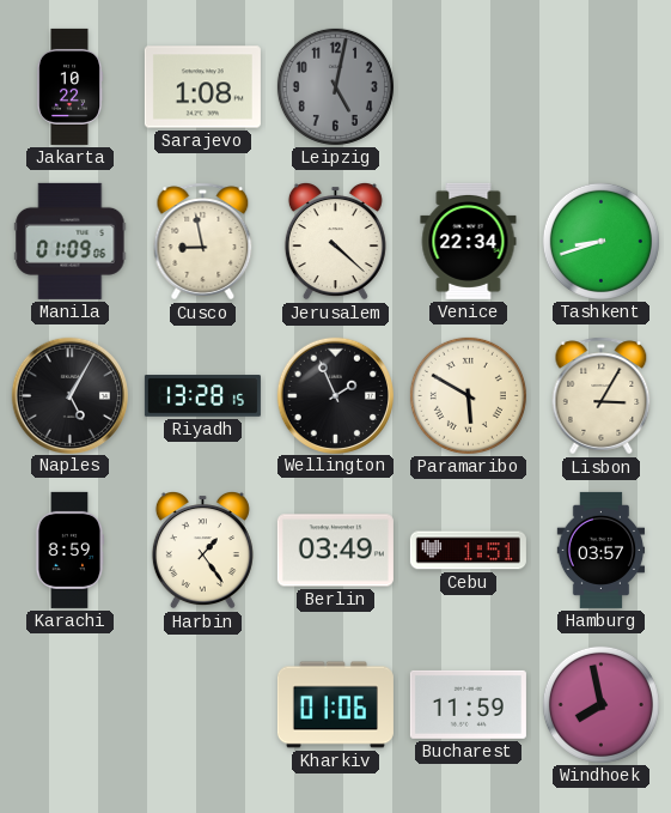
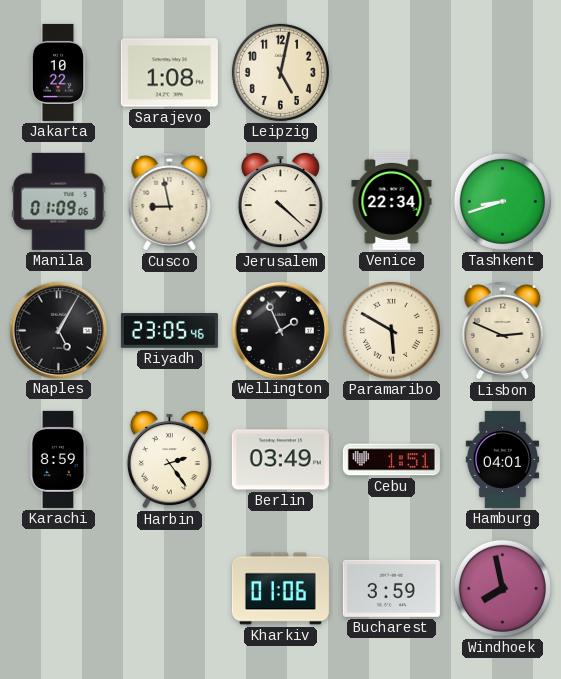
Leipzig dial: grey -> cream
Riyadh: 13:28 -> 23:05
Lisbon: 3:05 -> 2:49
Harbin: 1:24 -> 2:24
Hamburg: 03:57 -> 04:01
Bucharest: 11:59 -> 3:59
